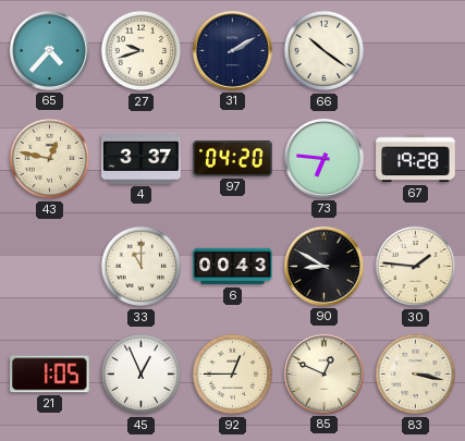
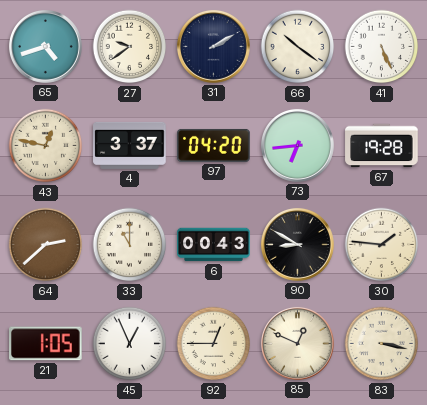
65: 4:37 -> 4:42
27: 9:42 -> 9:39
41: none -> 5:26
73: 6:46 -> 6:44
64: none -> 2:38
